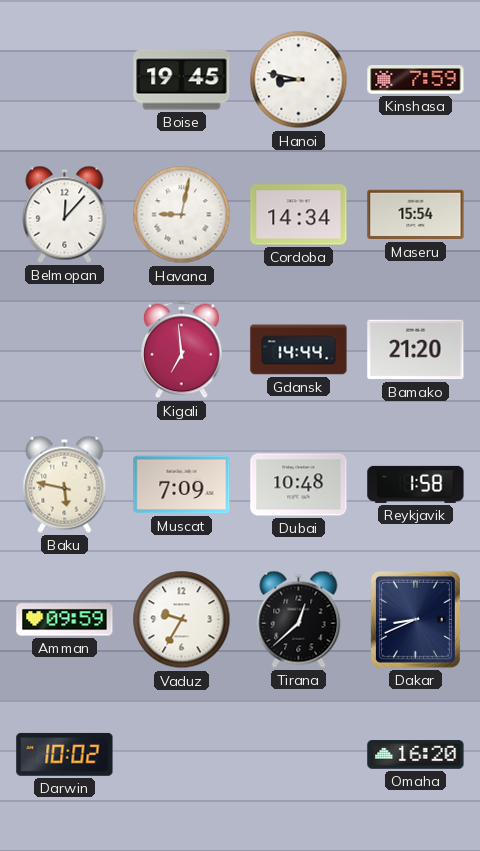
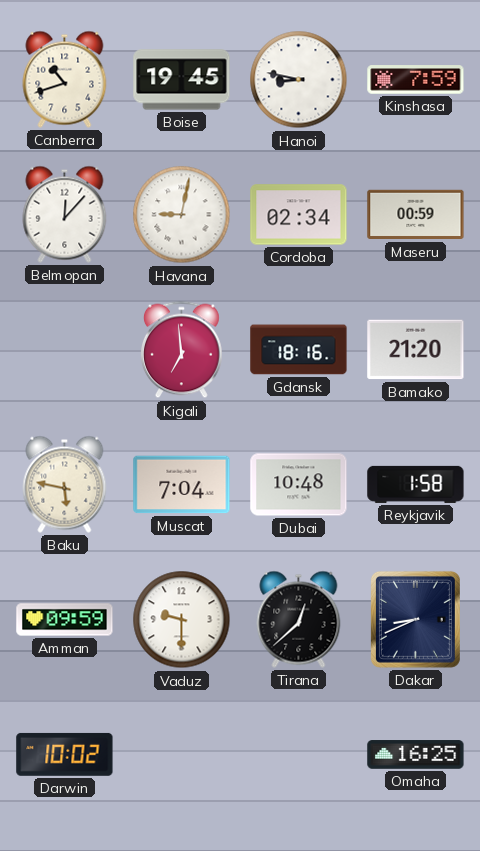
Canberra: none -> 10:42
Cordoba: 14:34 -> 02:34
Maseru: 15:54 -> 00:59
Gdansk: 14:44 -> 18:16
Muscat: 7:09 -> 7:04
Vaduz: 9:35 -> 9:30
Omaha: 16:20 -> 16:25
